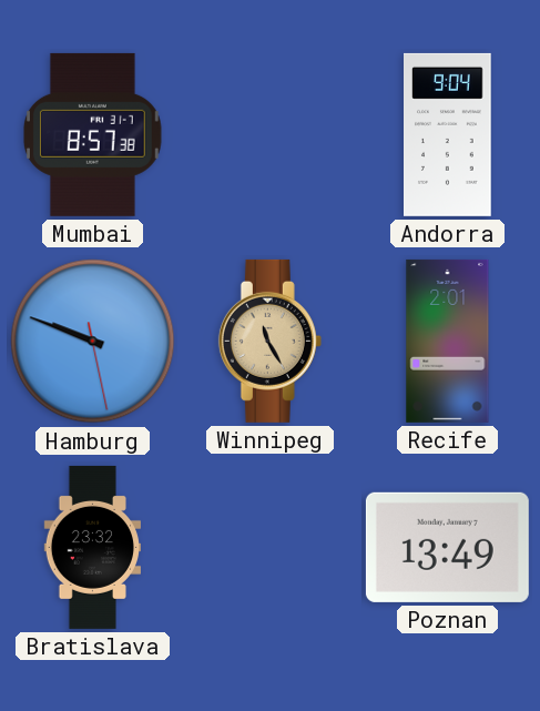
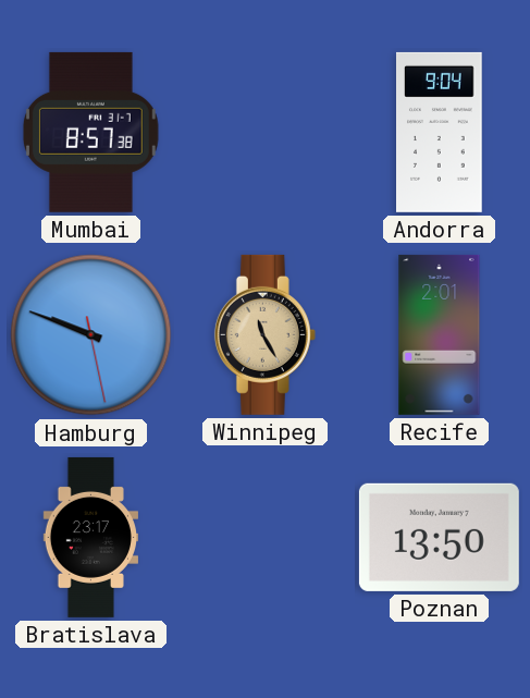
Bratislava: 23:32 -> 23:17
Poznan: 13:49 -> 13:50
